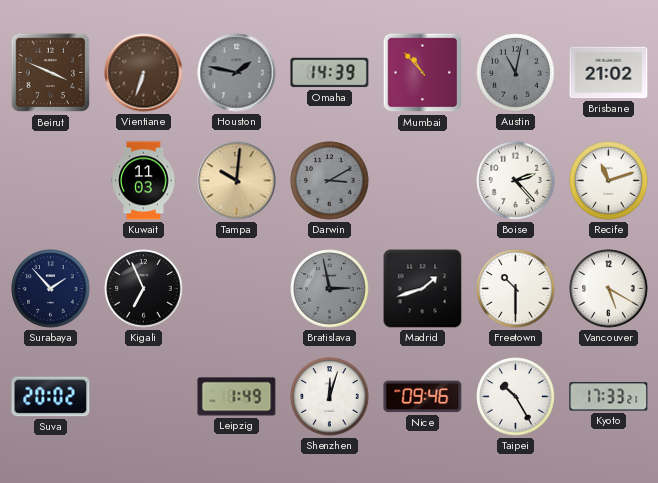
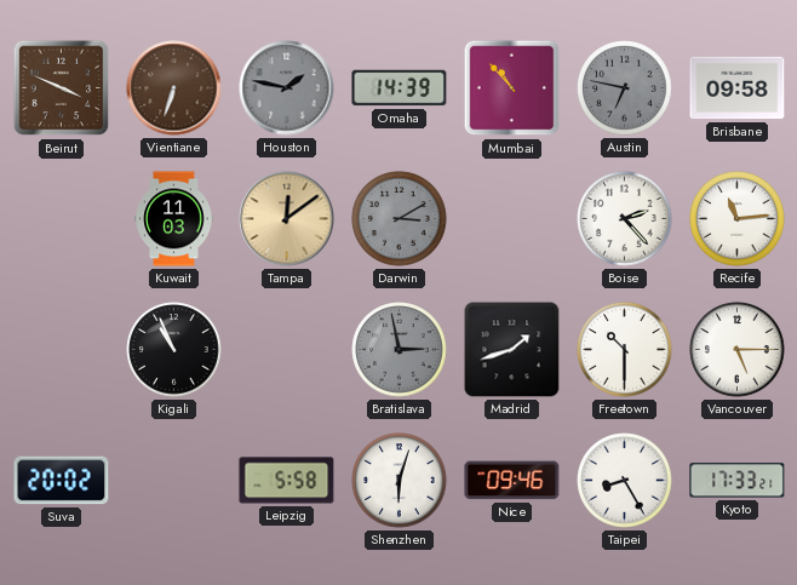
Austin: 11:02 -> 6:47
Brisbane: 21:02 -> 09:58
Tampa: 10:01 -> 12:09
Recife: 11:12 -> 11:14
Surabaya: 1:53 -> none
Kigali: 6:56 -> 10:56
Vancouver: 5:20 -> 5:15
Leipzig: 1:49 -> 5:58
Shenzhen: 12:03 -> 6:03
Taipei: 10:25 -> 8:25
